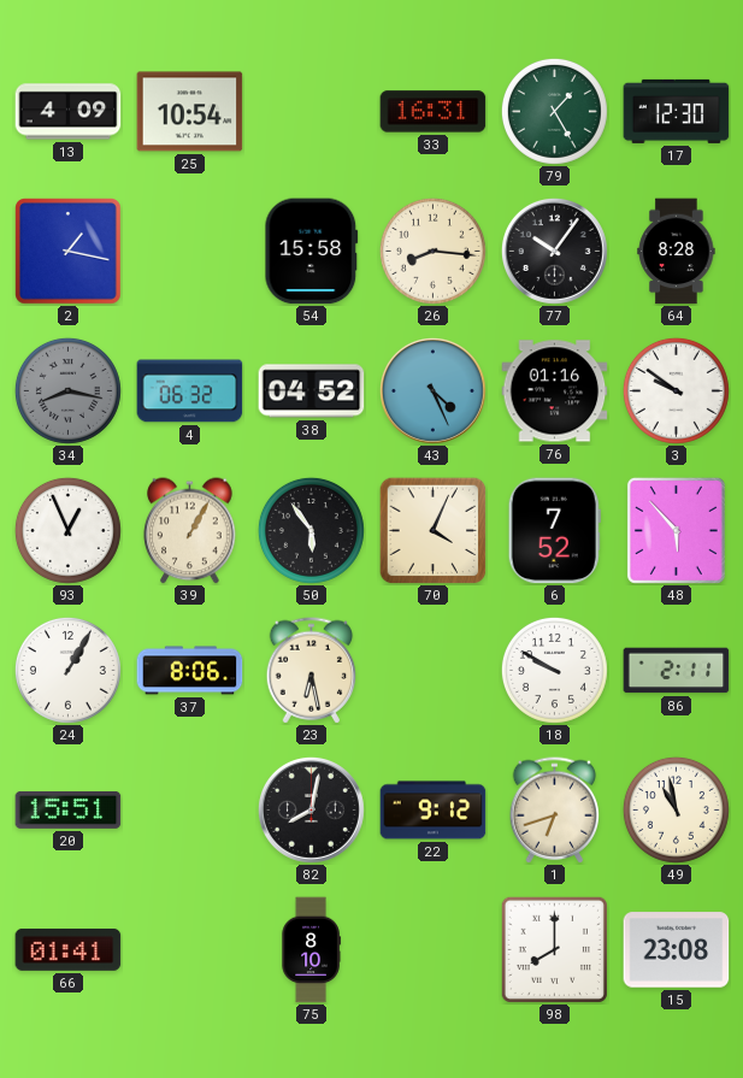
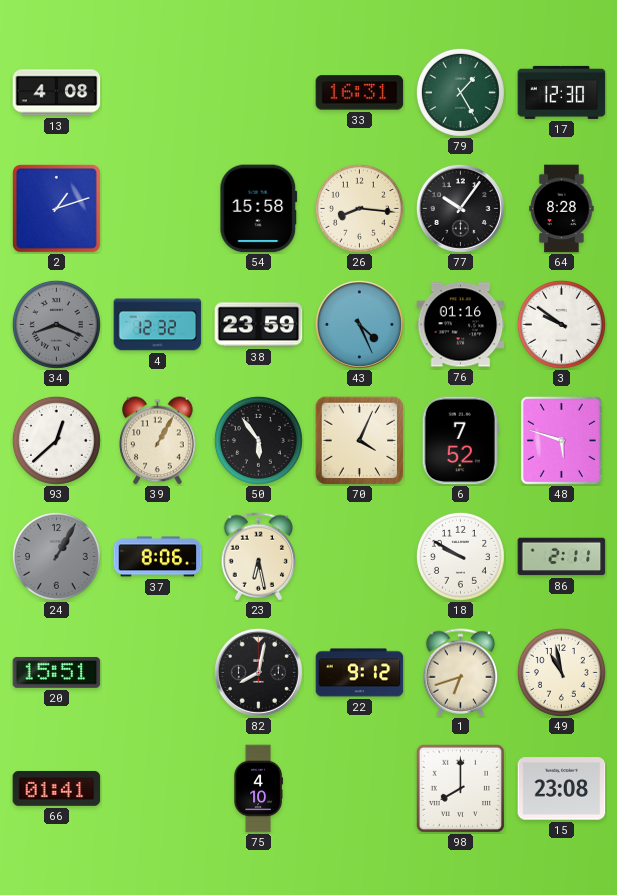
13: 4:09 -> 4:08
25: 10:54 -> none
2: 1:17 -> 1:12
34: 8:17 -> 8:19
4: 06:32 -> 12:32
38: 04:52 -> 23:59
93: 12:56 -> 12:38
48: 5:53 -> 5:48
24 dial: white -> grey
75: 8:10 -> 4:10
